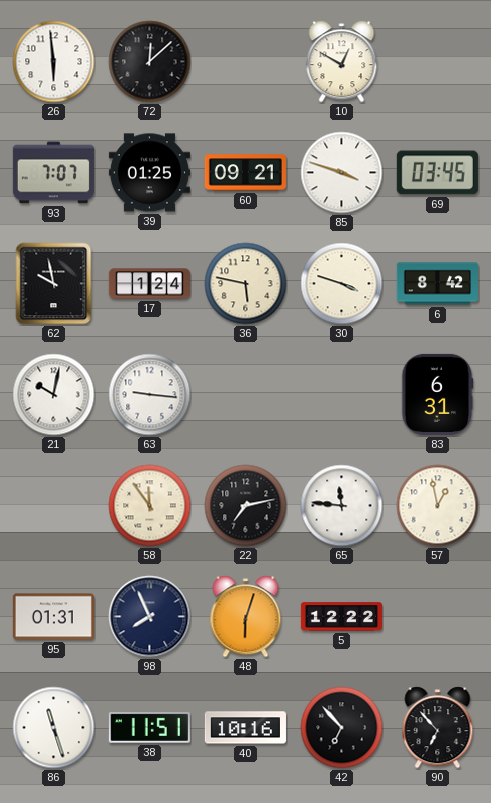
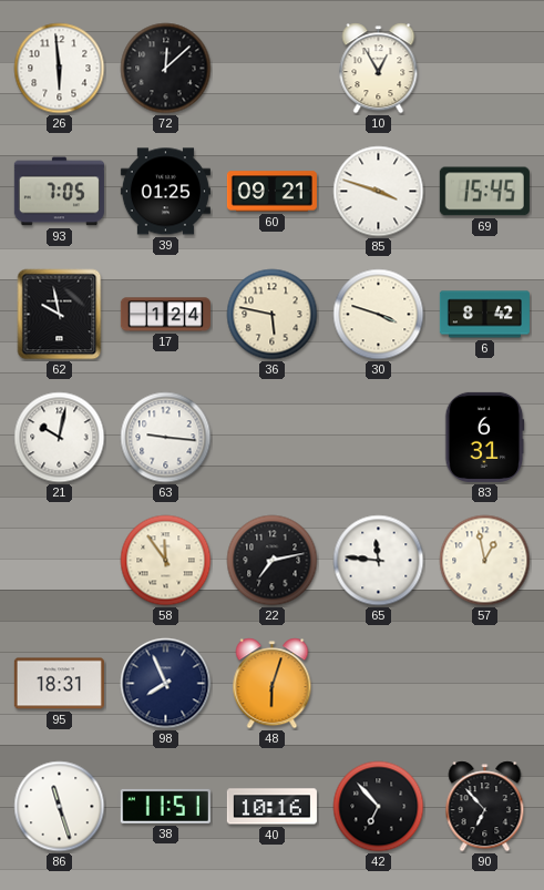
10: 12:50 -> 12:55
93: 7:07 -> 7:05
69: 03:45 -> 15:45
95: 01:31 -> 18:31
5: 12:22 -> none
